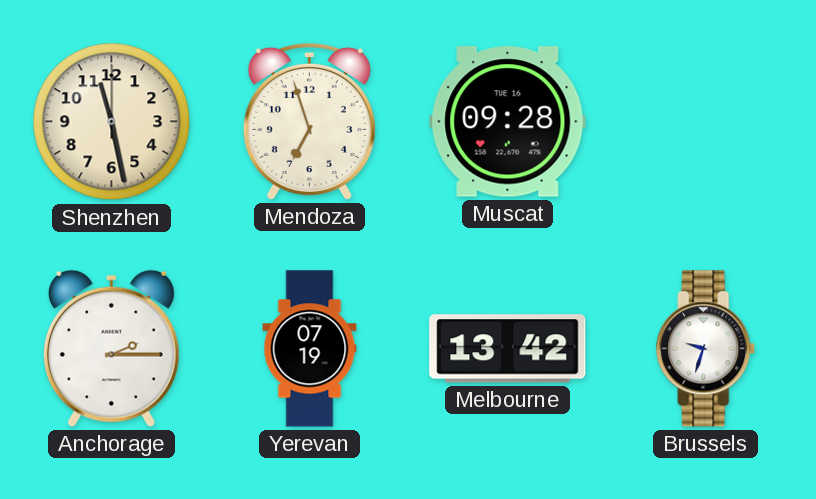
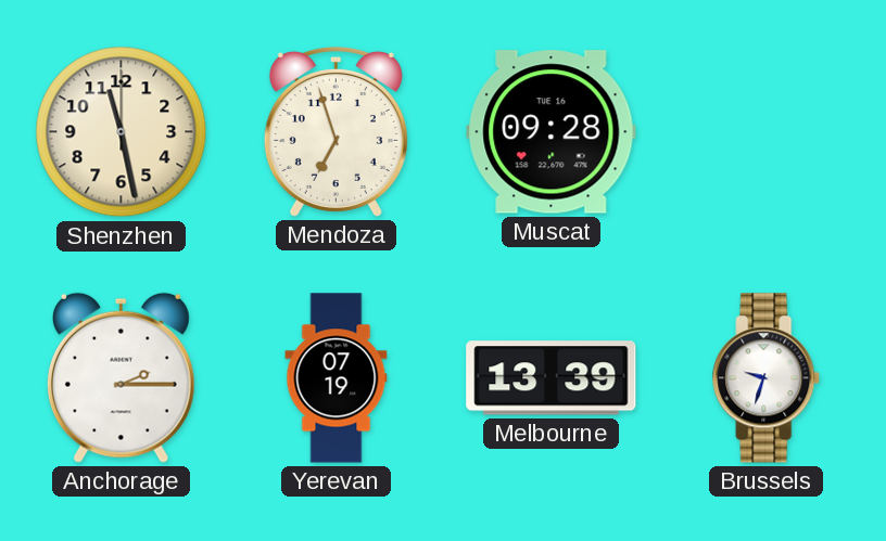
Melbourne: 13:42 -> 13:39
